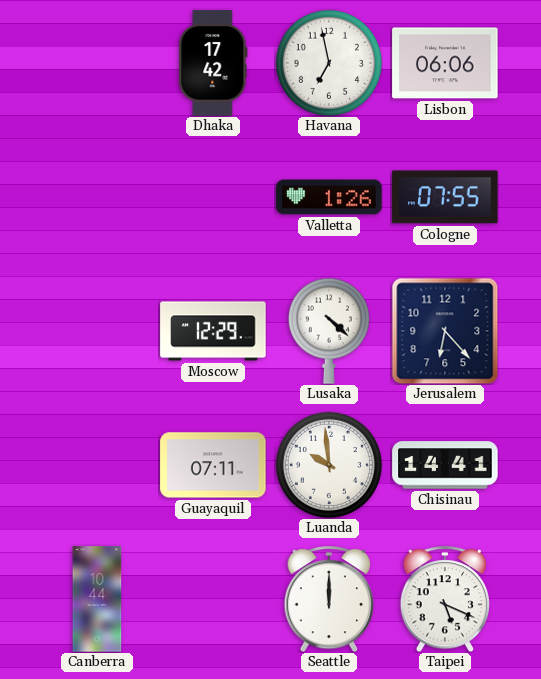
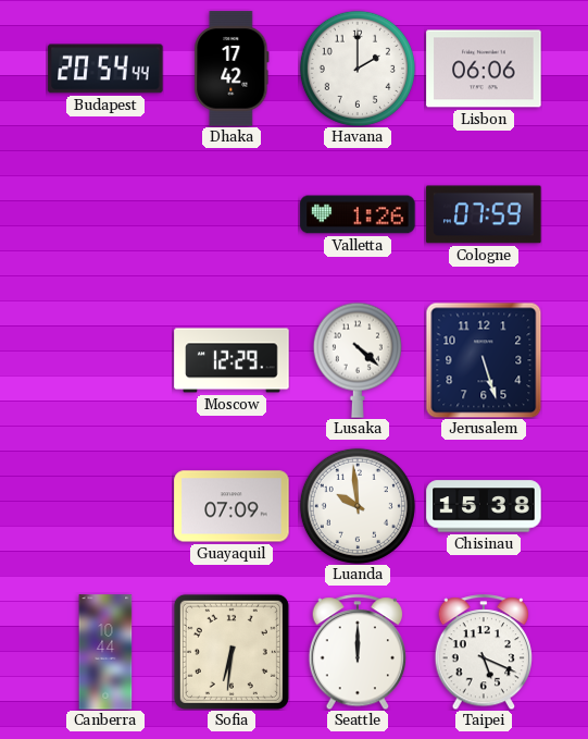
Budapest: none -> 20:54
Havana: 6:58 -> 2:00
Cologne: 07:55 -> 07:59
Jerusalem: 6:23 -> 5:27
Guayaquil: 07:11 -> 07:09
Chisinau: 14:41 -> 15:38
Sofia: none -> 6:31
